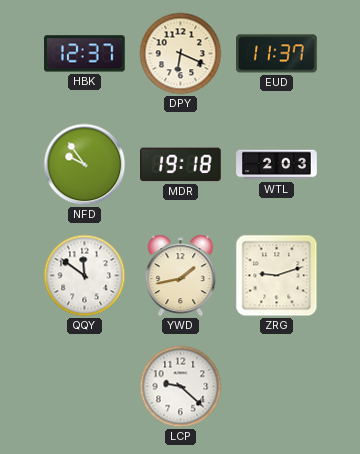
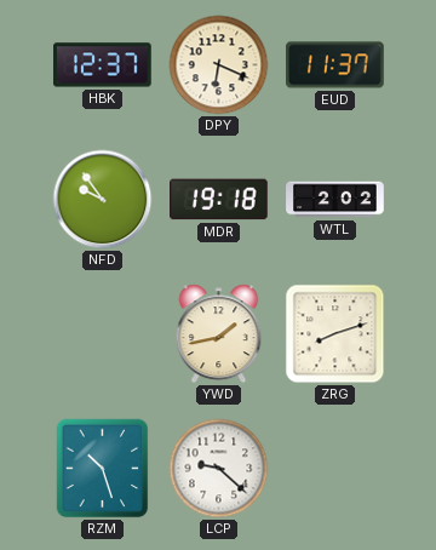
WTL: 2:03 -> 2:02
QQY: 11:51 -> none
ZRG: 9:12 -> 8:12
RZM: none -> 10:27
